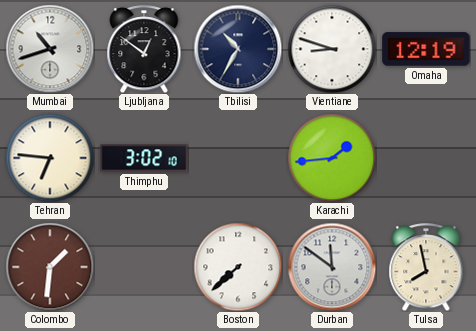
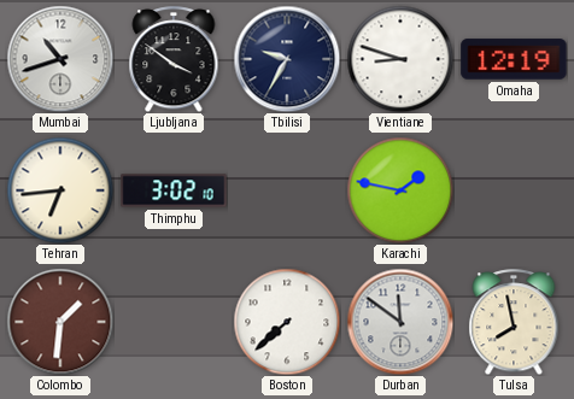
Ljubljana: 12:51 -> 3:51
Tbilisi: 10:35 -> 9:35
Tehran: 6:46 -> 6:44
Karachi: 1:44 -> 1:47
